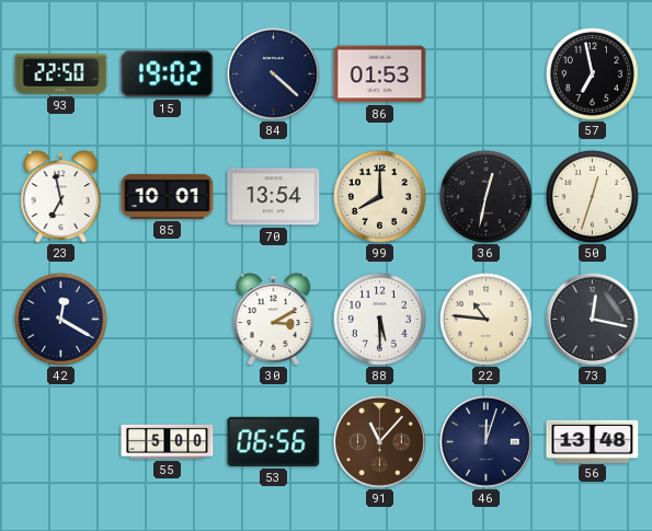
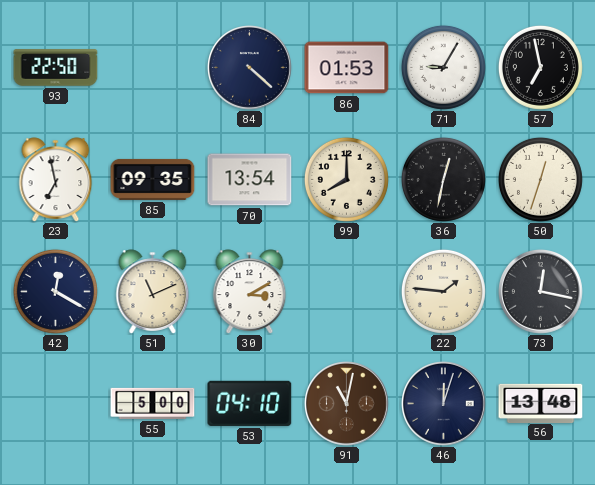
15: 19:02 -> none
71: none -> 9:05
85: 10:01 -> 09:35
51: none -> 11:11
88: 5:30 -> none
22: 10:46 -> 1:46
53: 06:56 -> 04:10
91: 11:07 -> 11:02
